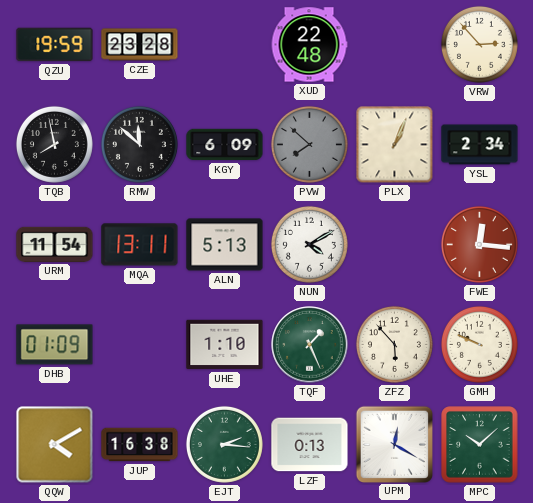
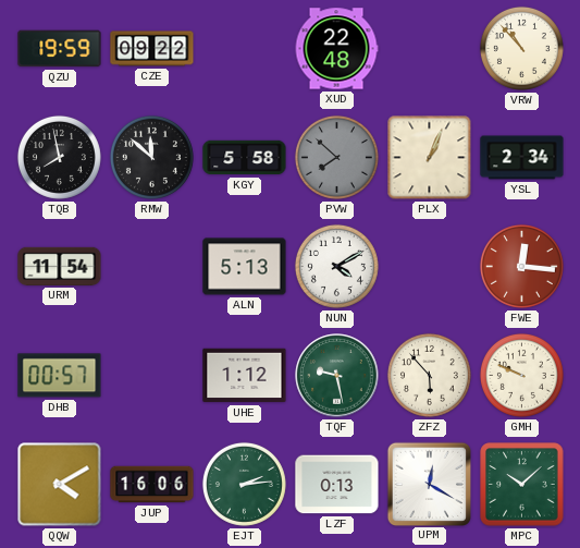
CZE: 23:28 -> 09:22
VRW: 2:53 -> 10:53
KGY: 6:09 -> 5:58
MQA: 13:11 -> none
DHB: 01:09 -> 00:57
UHE: 1:10 -> 1:12
TQF: 1:26 -> 9:28
JUP: 16:38 -> 16:06
EJT: 2:16 -> 2:14
